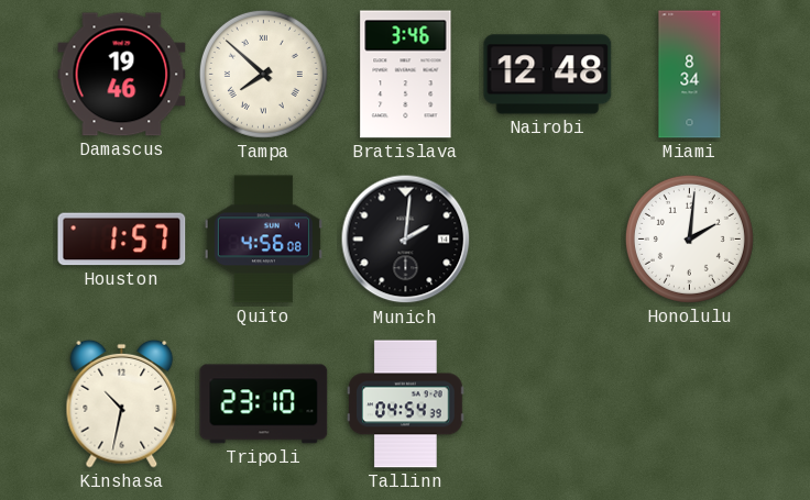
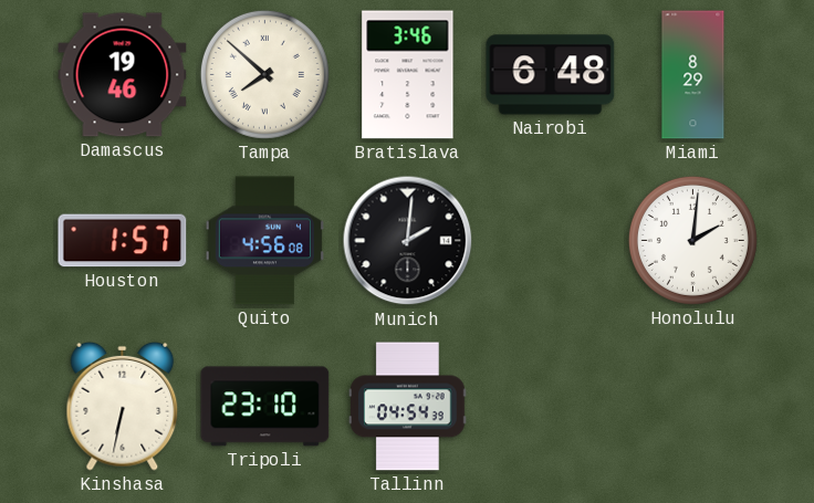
Nairobi: 12:48 -> 6:48
Miami: 8:34 -> 8:29
Kinshasa: 10:32 -> 6:32
